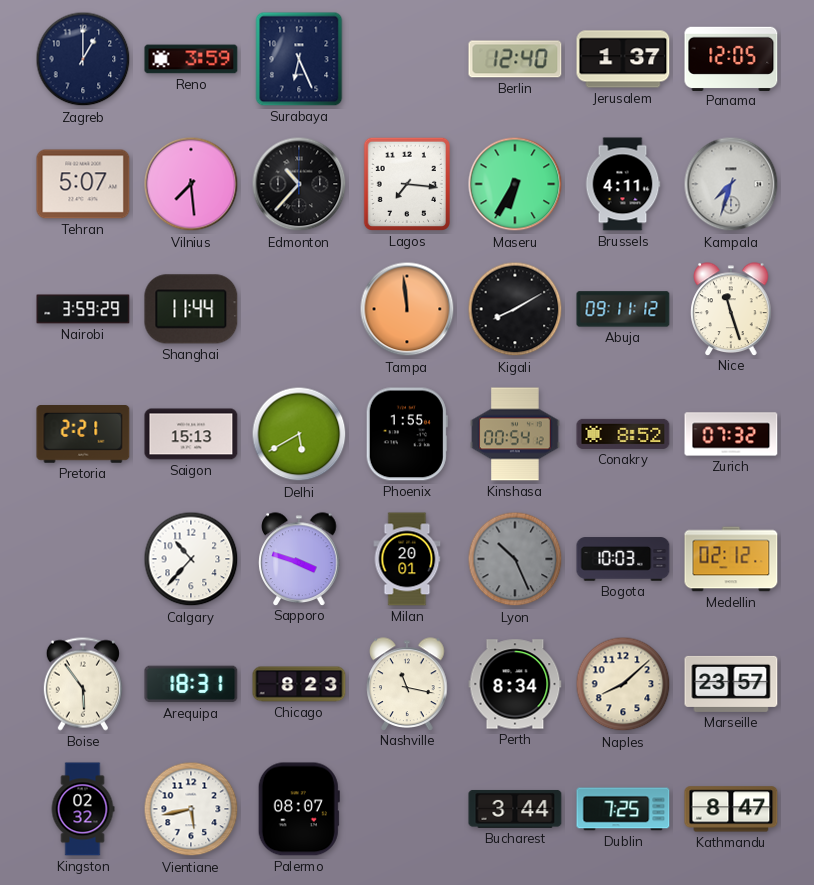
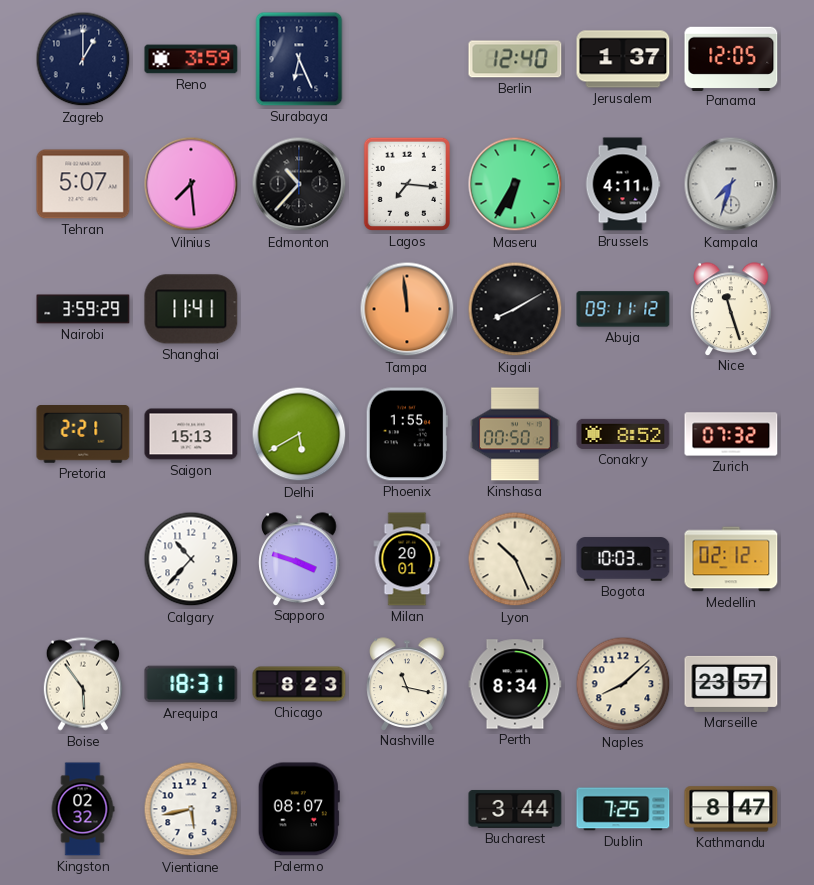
Shanghai: 11:44 -> 11:41
Kinshasa: 00:54 -> 00:50
Lyon dial: grey -> cream
